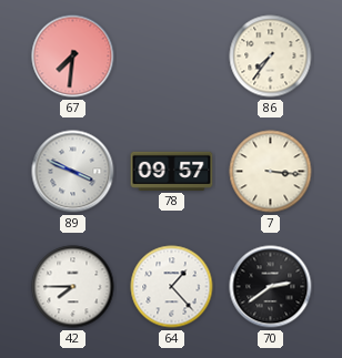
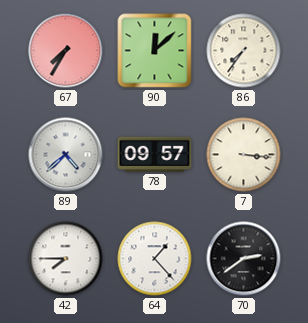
67: 7:31 -> 7:35
90: none -> 12:08
89: 3:49 -> 4:38
